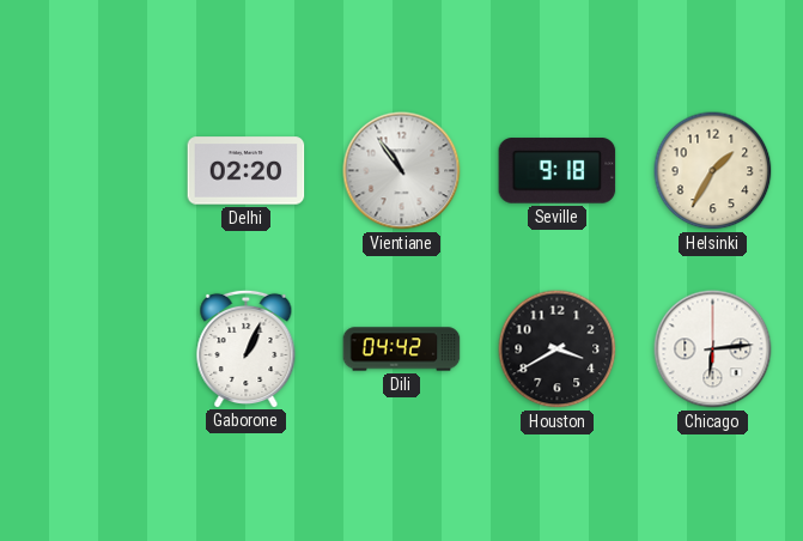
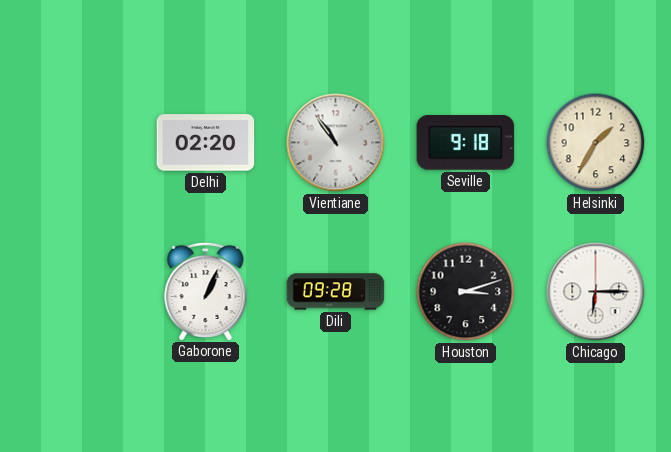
Dili: 04:42 -> 09:28
Houston: 3:40 -> 3:12
Chicago: 6:14 -> 6:15
